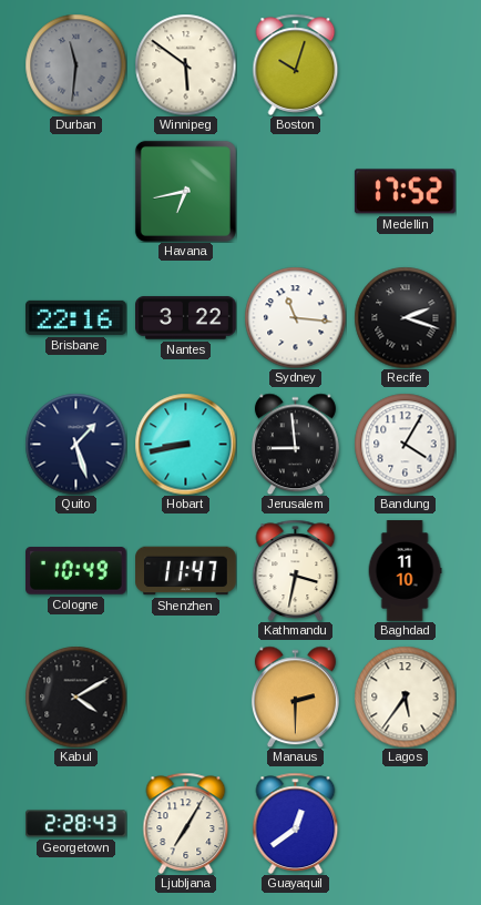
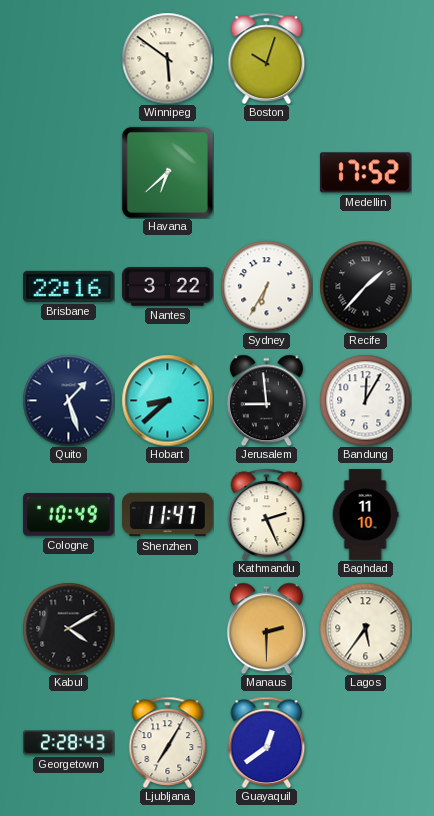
Durban: 11:31 -> none
Havana: 6:43 -> 6:38
Sydney: 11:16 -> 6:35
Recife: 2:18 -> 1:37
Hobart: 8:43 -> 8:38
Bandung: 4:05 -> 12:05
Kathmandu: 3:32 -> 2:26
